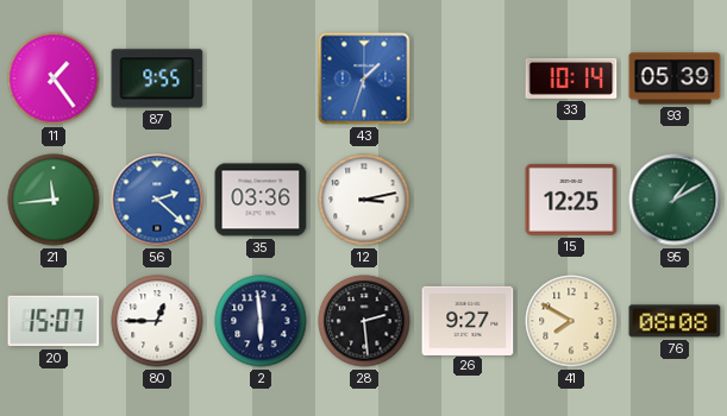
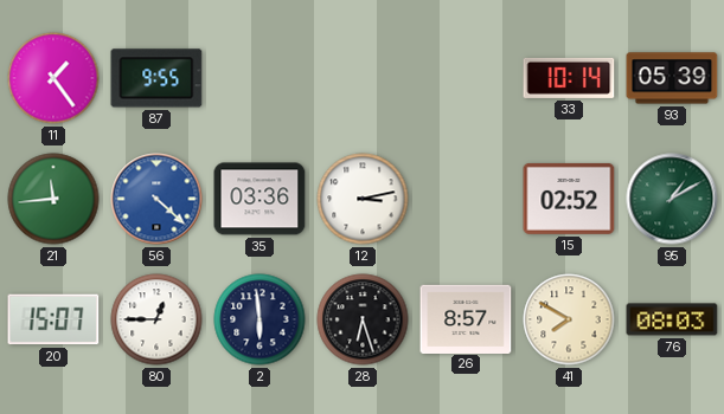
43: 1:33 -> none
56: 2:22 -> 4:22
15: 12:25 -> 02:52
28: 2:29 -> 6:27
26: 9:27 -> 8:57
76: 08:08 -> 08:03
